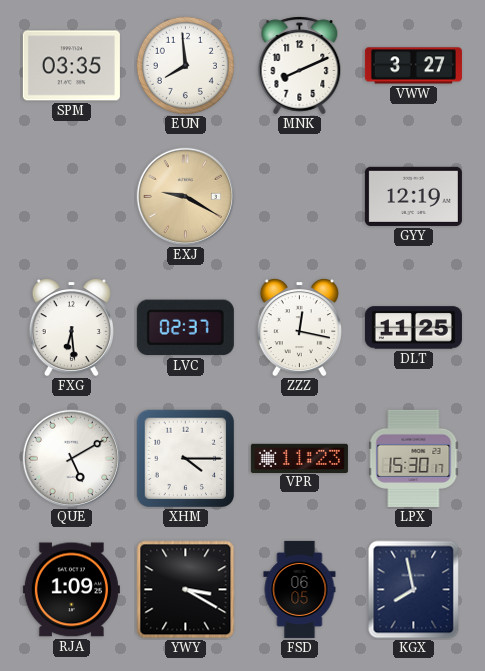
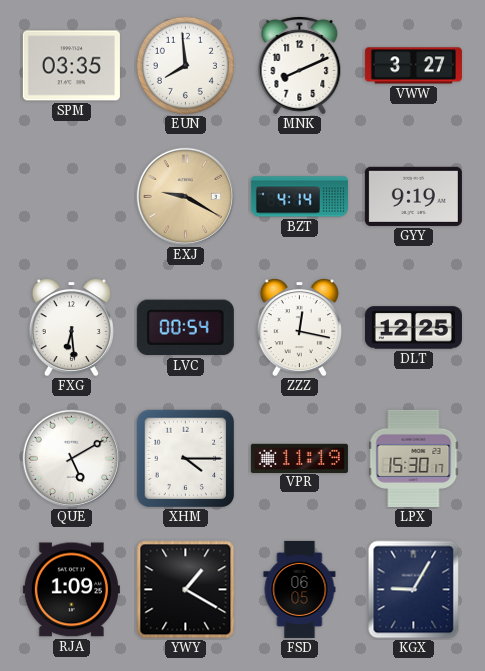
BZT: none -> 4:14
GYY: 12:19 -> 9:19
LVC: 02:37 -> 00:54
DLT: 11:25 -> 12:25
VPR: 11:23 -> 11:19
YWY: 3:20 -> 1:20
KGX: 7:58 -> 9:05
